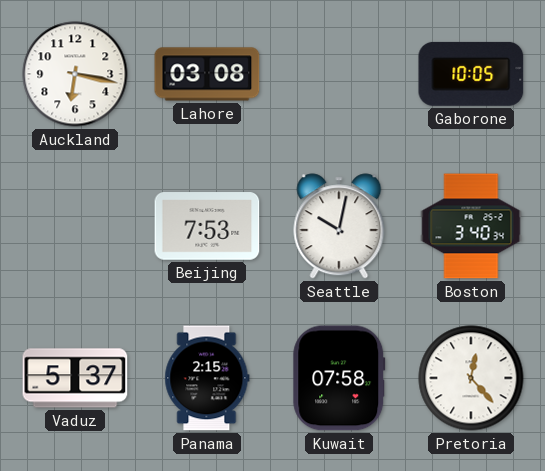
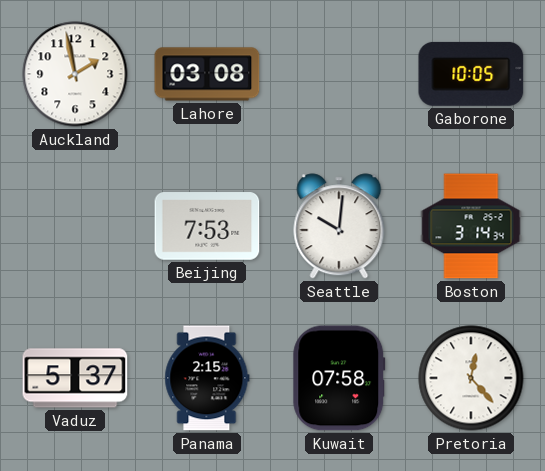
Auckland: 6:17 -> 1:58
Seattle: 10:02 -> 10:01
Boston: 3:40 -> 3:14
